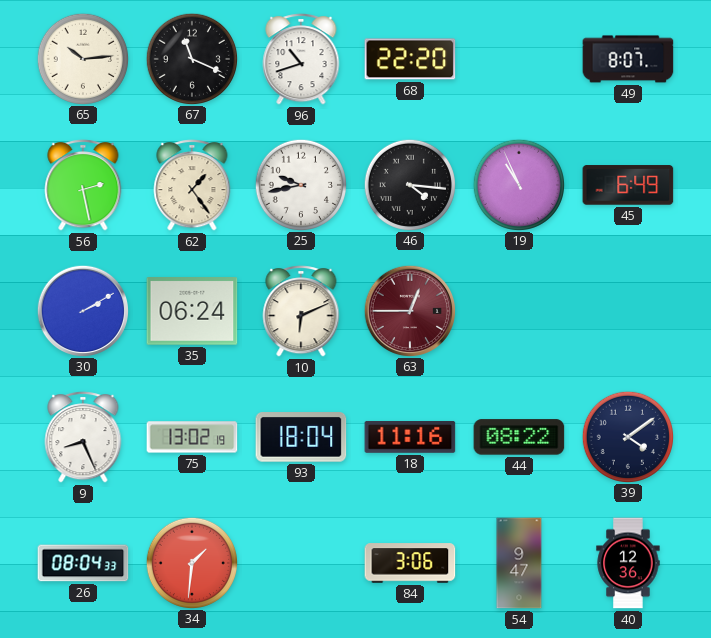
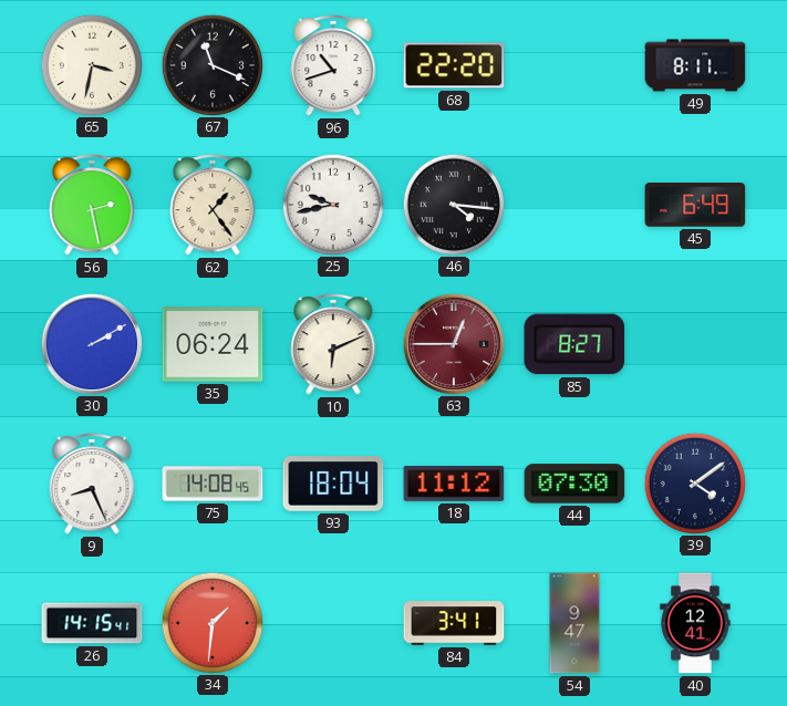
65: 10:14 -> 3:32
49: 8:07 -> 8:11
19: 10:56 -> none
85: none -> 8:27
75: 13:02 -> 14:08
18: 11:16 -> 11:12
44: 08:22 -> 07:30
26: 08:04 -> 14:15
84: 3:06 -> 3:41
40: 12:36 -> 12:41
